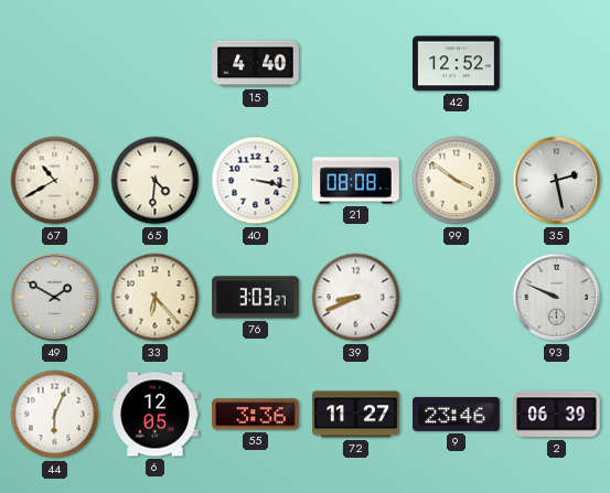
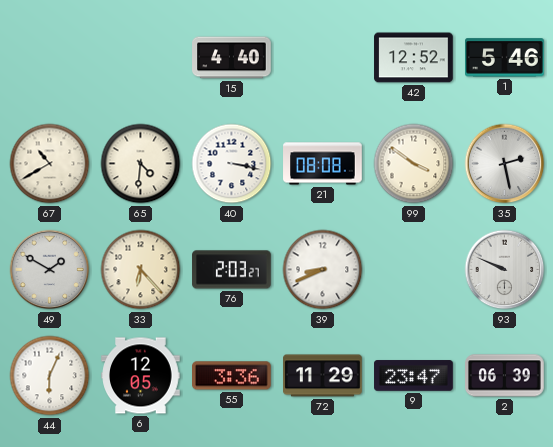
1: none -> 5:46
76: 3:03 -> 2:03
72: 11:27 -> 11:29
9: 23:46 -> 23:47
